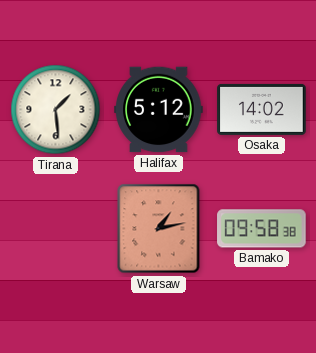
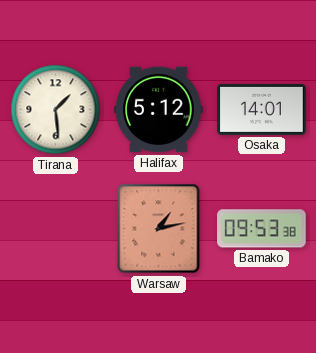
Osaka: 14:02 -> 14:01
Bamako: 09:58 -> 09:53
